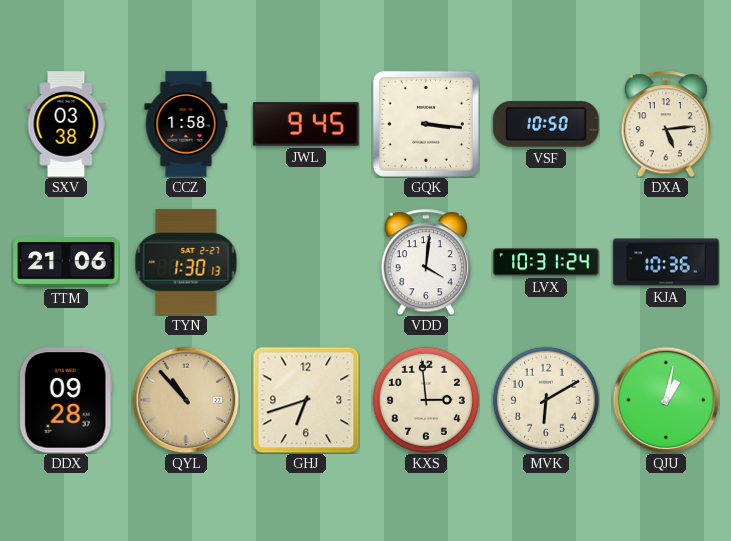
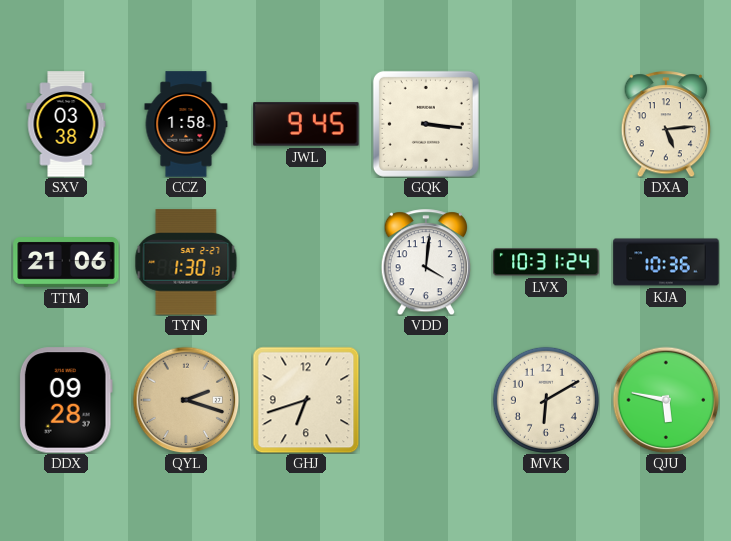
VSF: 10:50 -> none
QYL: 10:53 -> 2:18
KXS: 2:59 -> none
QJU: 1:02 -> 5:47
